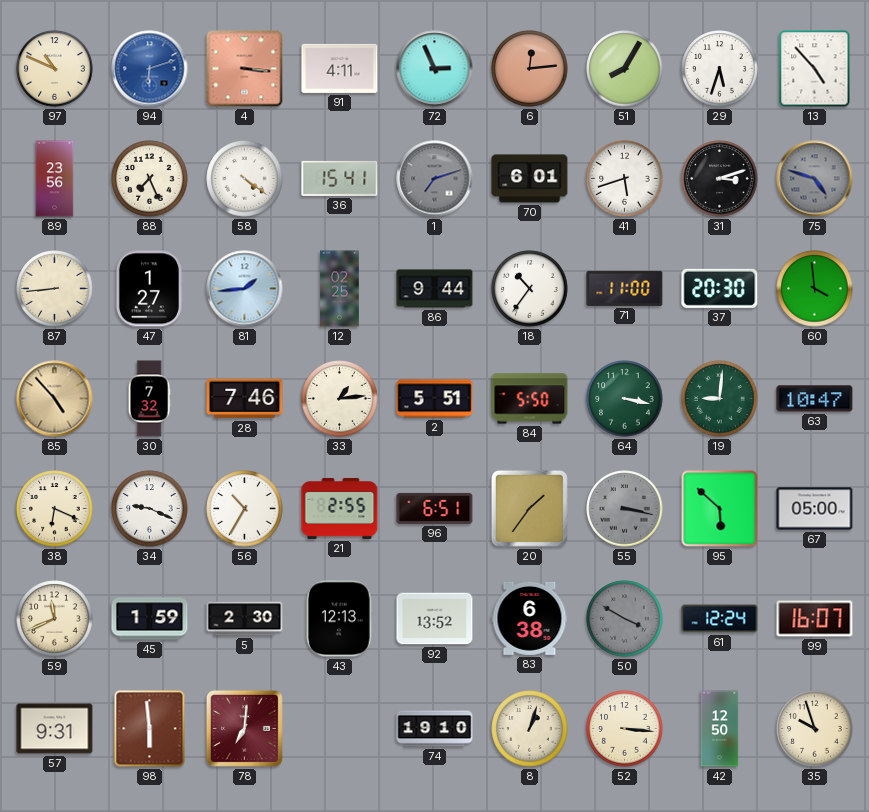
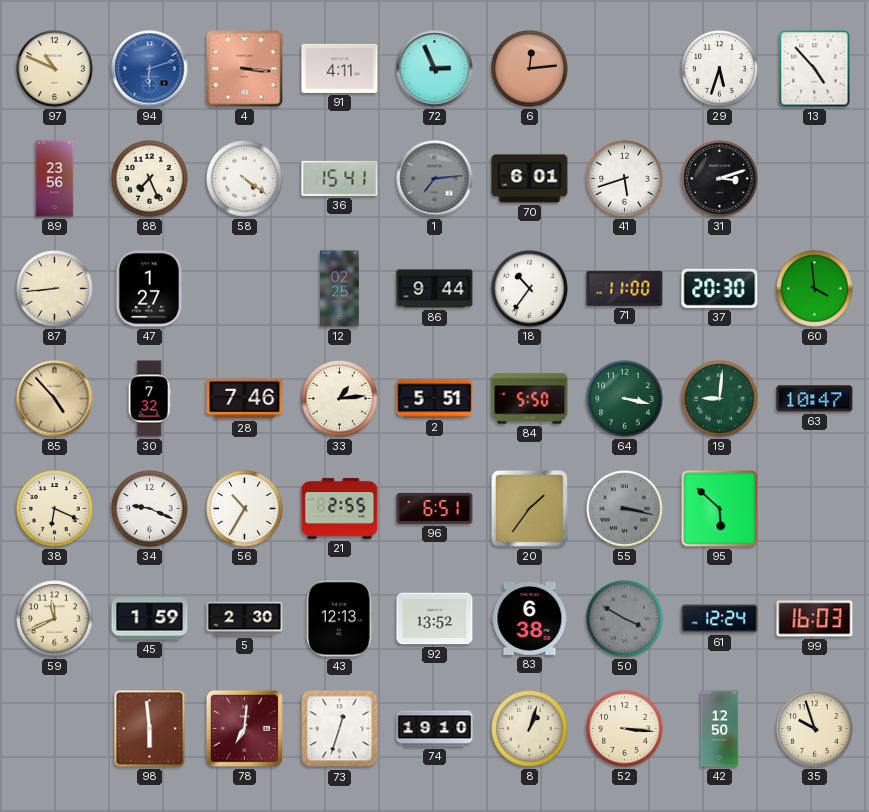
51: 8:05 -> none
1: 7:12 -> 7:14
75: 4:48 -> none
81: 1:44 -> none
67: 05:00 -> none
99: 16:07 -> 16:03
57: 9:31 -> none
73: none -> 12:33
